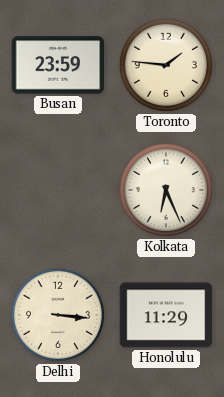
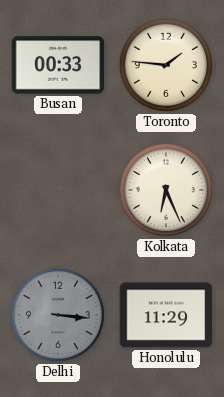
Busan: 23:59 -> 00:33
Delhi dial: cream -> grey
